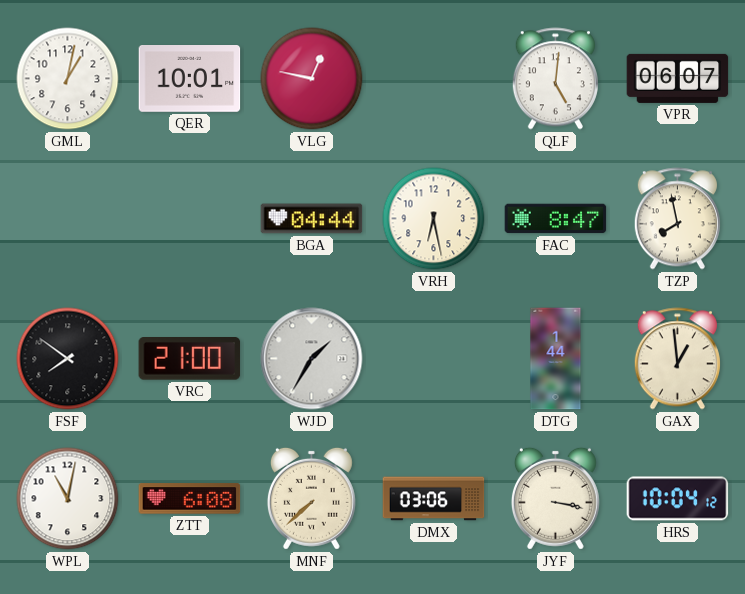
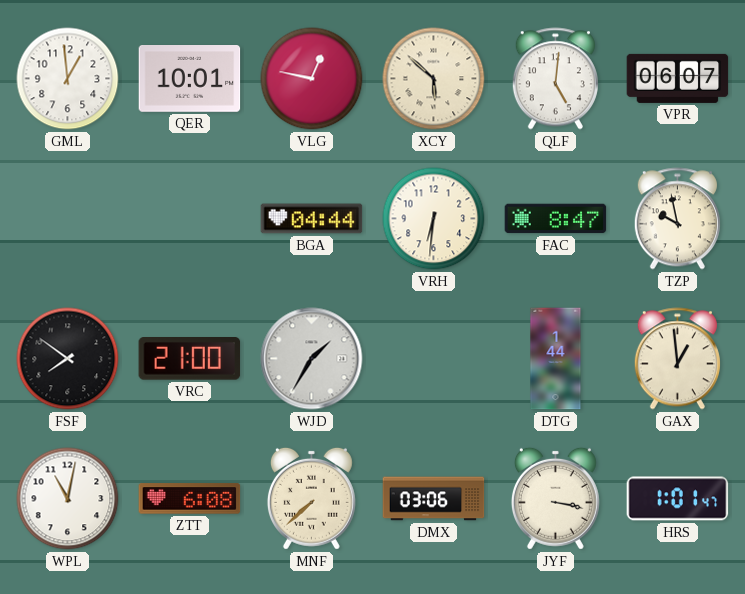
GML: 1:02 -> 12:59
XCY: none -> 5:52
VRH: 6:28 -> 6:31
TZP: 7:58 -> 9:58
HRS: 10:04 -> 1:01
